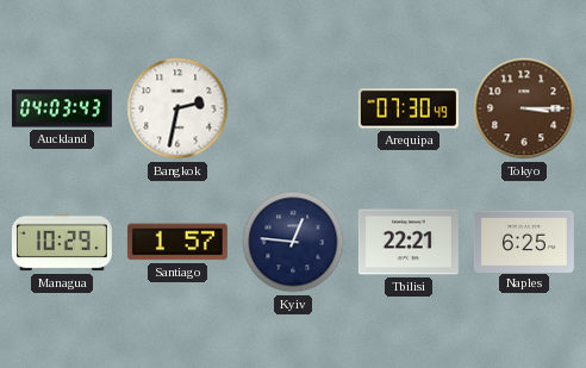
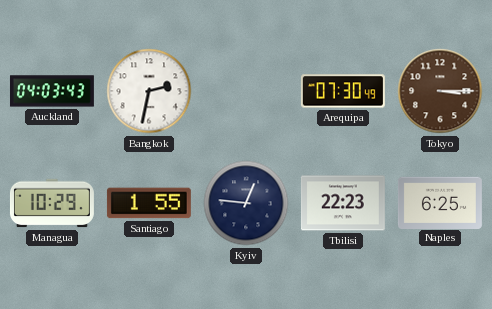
Santiago: 1:57 -> 1:55
Tbilisi: 22:21 -> 22:23
